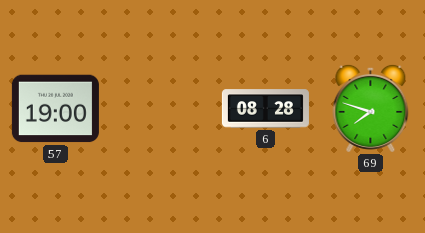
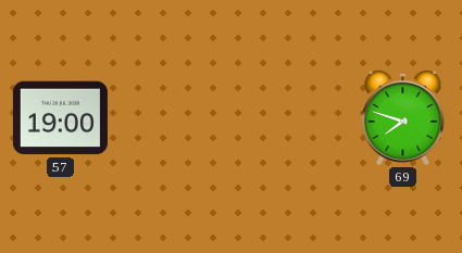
6: 08:28 -> none
